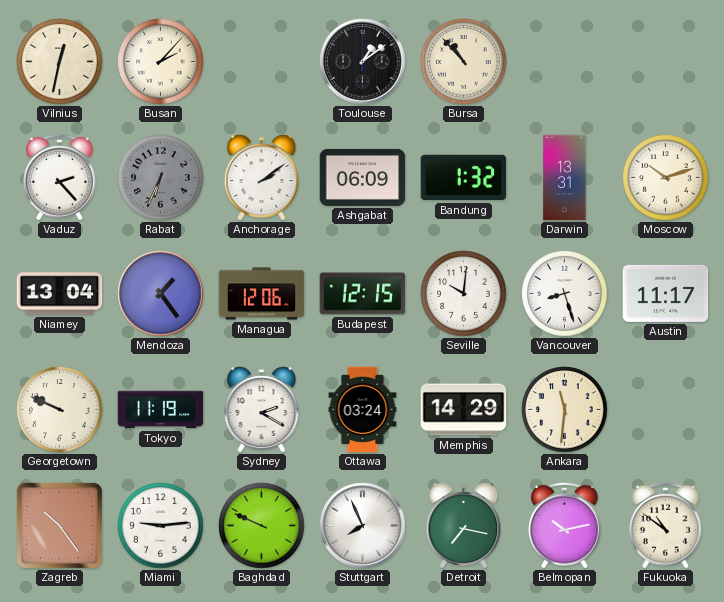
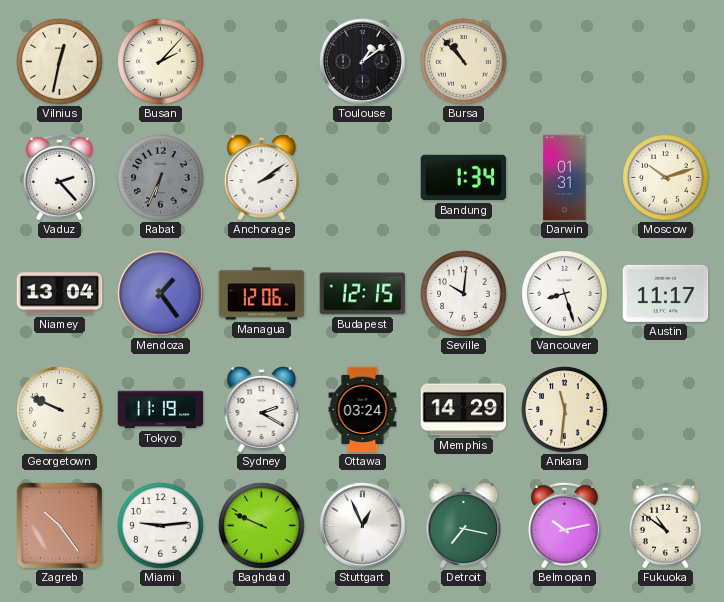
Ashgabat: 06:09 -> none
Bandung: 1:32 -> 1:34
Darwin: 13:31 -> 01:31
Stuttgart: 7:56 -> 12:56
